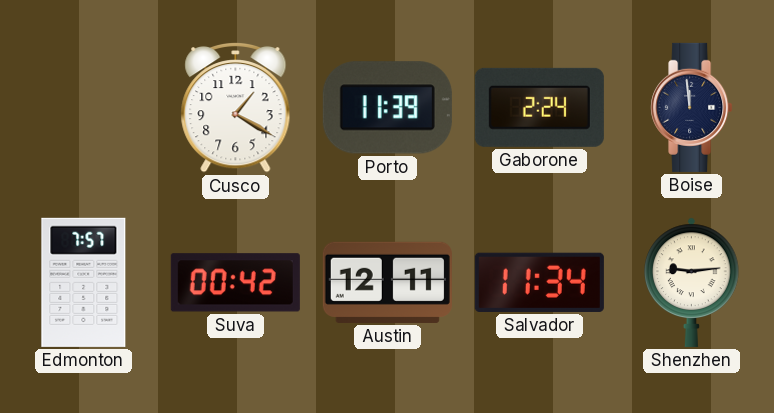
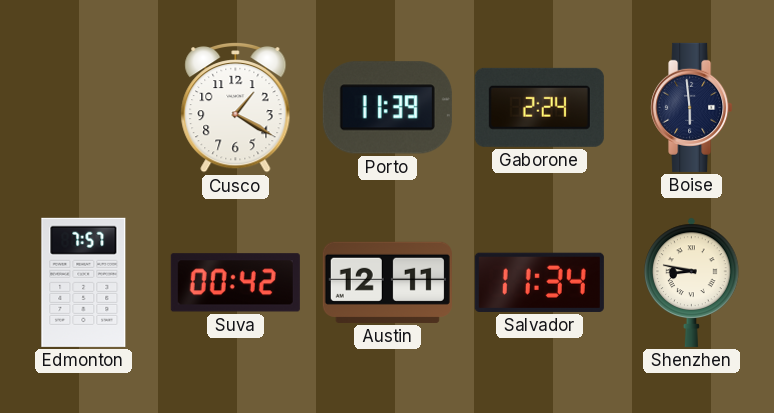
Boise: 11:59 -> 5:59
Shenzhen: 9:14 -> 8:47
